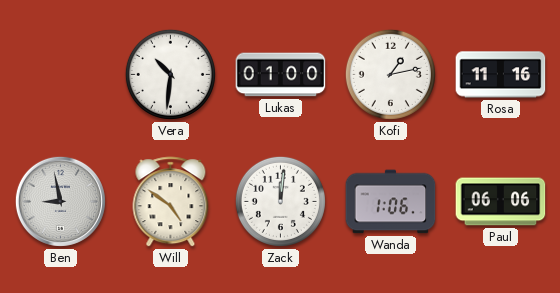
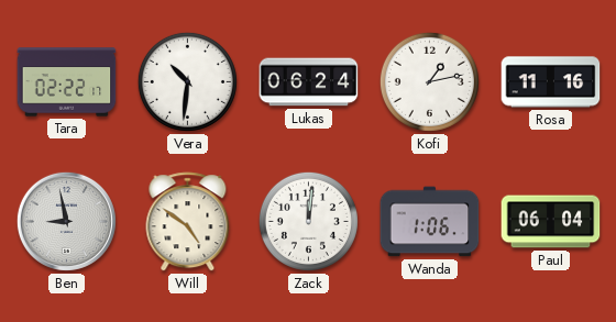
Tara: none -> 02:22
Lukas: 01:00 -> 06:24
Paul: 06:06 -> 06:04
